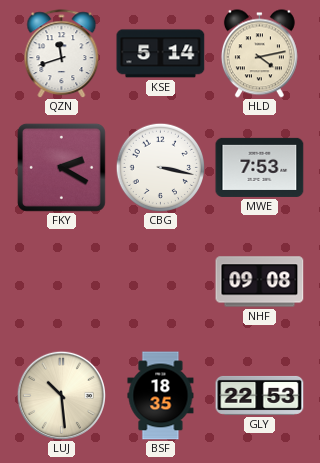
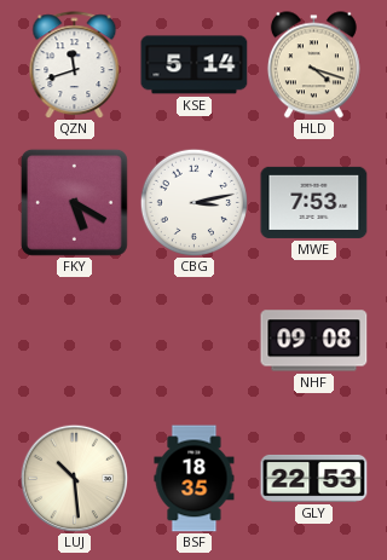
HLD: 4:13 -> 4:18
FKY: 2:20 -> 5:20
CBG: 3:17 -> 3:13
